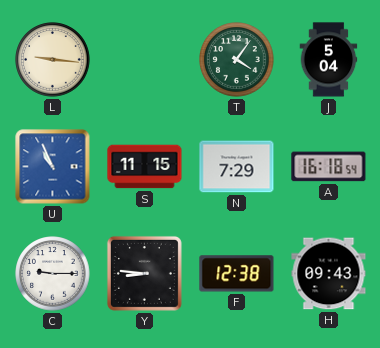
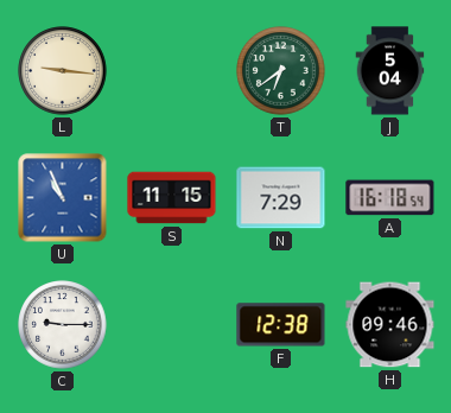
T: 4:06 -> 6:39
Y: 8:46 -> none
H: 09:43 -> 09:46
